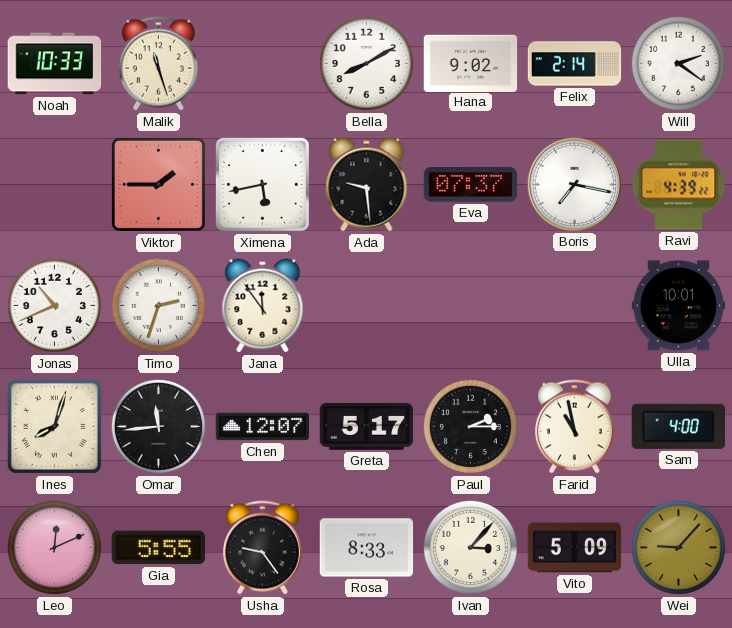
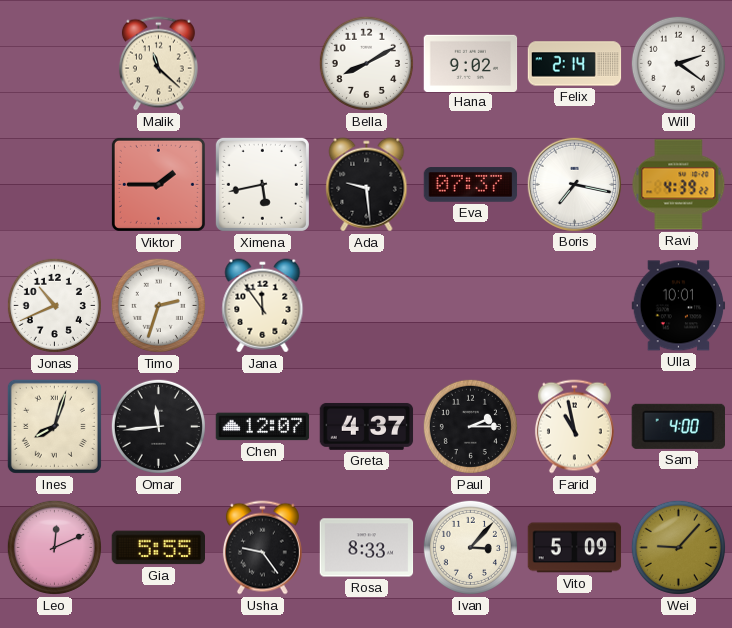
Noah: 10:33 -> none
Malik: 11:27 -> 11:22
Greta: 5:17 -> 4:37
